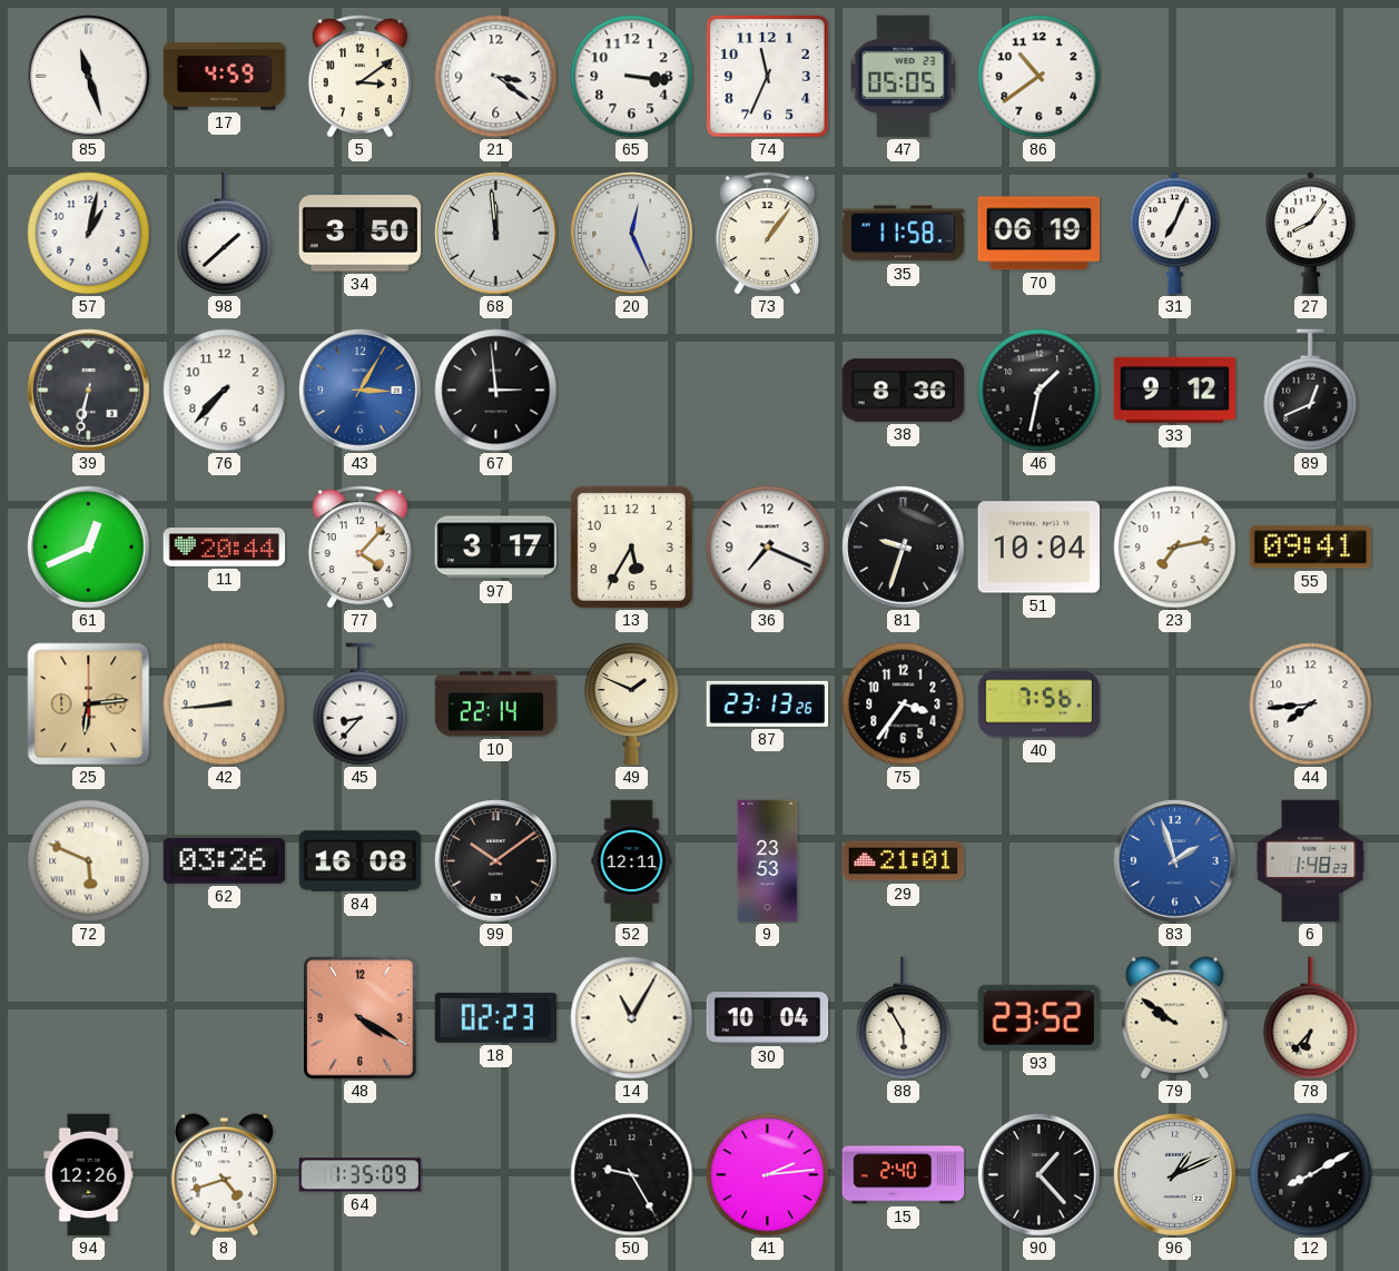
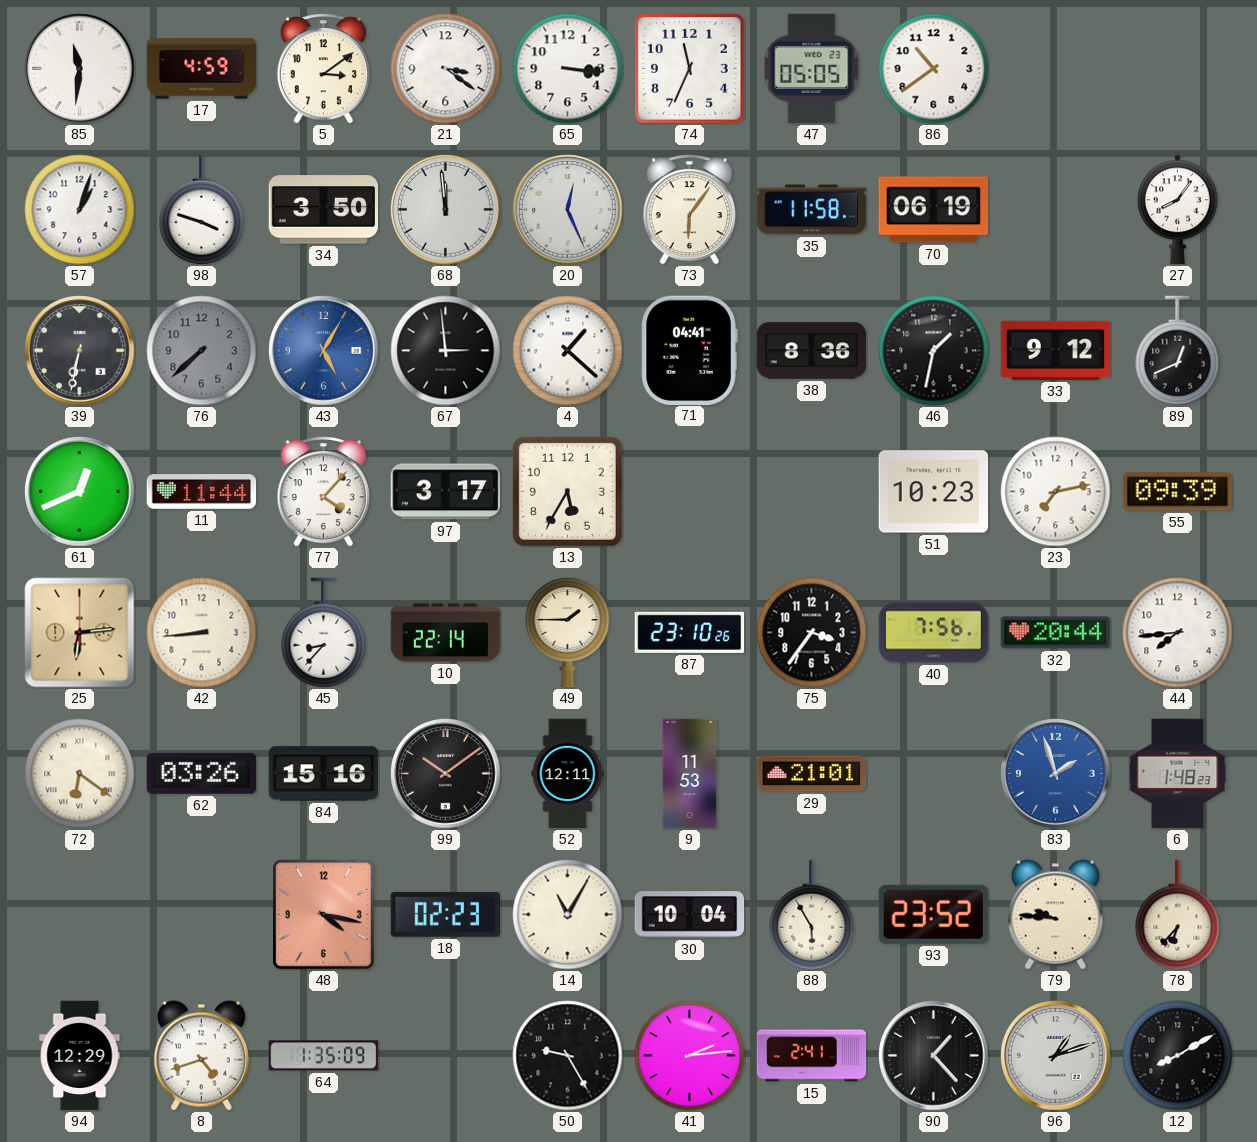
85: 11:27 -> 11:31
57: 1:02 -> 1:03
98: 1:38 -> 3:48
73: 1:06 -> 6:06
31: 7:04 -> none
76: 7:37 -> 7:38
76 dial: white -> grey
43: 3:05 -> 5:05
4: none -> 1:22
71: none -> 04:41
11: 20:44 -> 11:44
36: 7:19 -> none
81: 9:33 -> none
51: 10:04 -> 10:23
55: 09:41 -> 09:39
49: 1:49 -> 1:45
87: 23:13 -> 23:10
32: none -> 20:44
72: 5:49 -> 6:21
84: 16:08 -> 15:16
9: 23:53 -> 11:53
48: 4:20 -> 4:17
79: 9:51 -> 9:46
94: 12:26 -> 12:29
15: 2:40 -> 2:41
96: 1:11 -> 1:12
